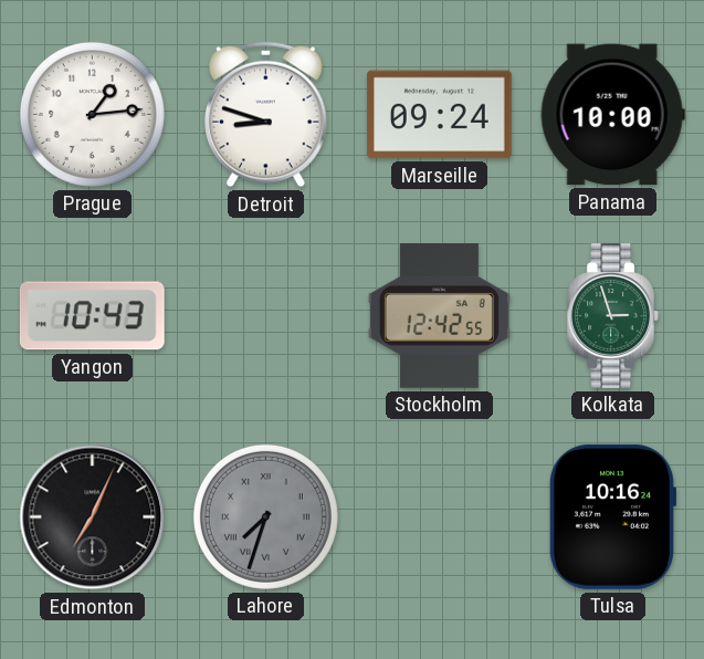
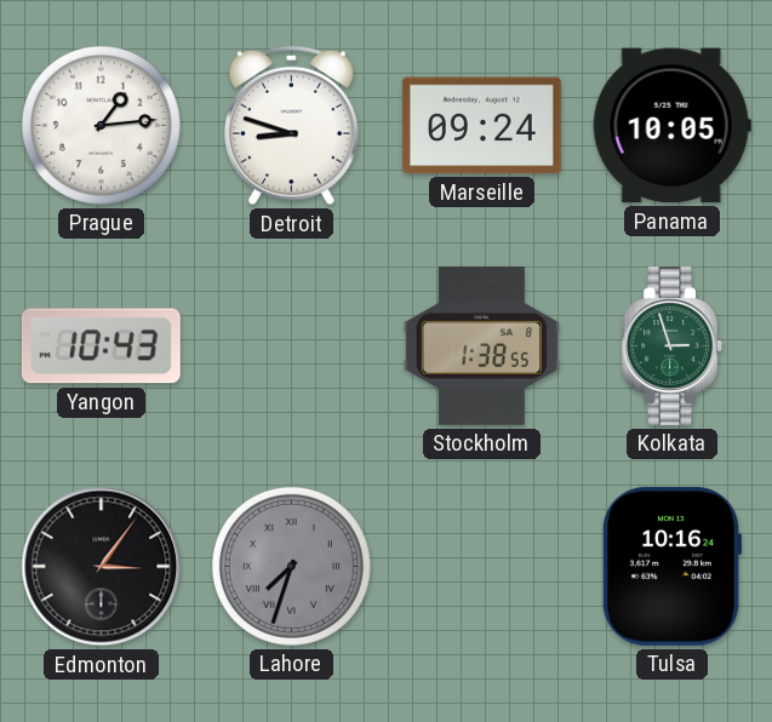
Panama: 10:00 -> 10:05
Stockholm: 12:42 -> 1:38
Edmonton: 7:04 -> 3:06
